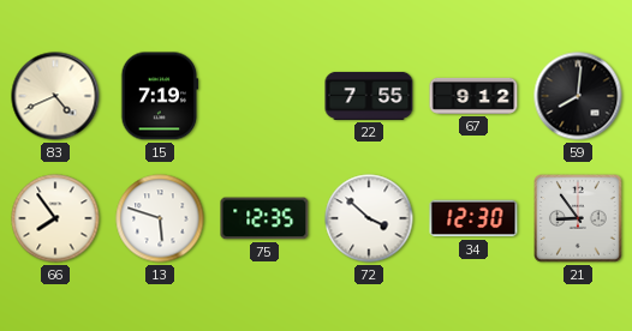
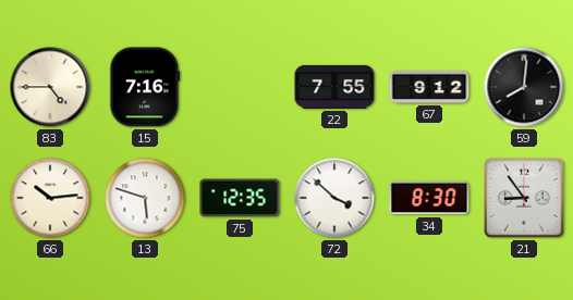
83: 4:41 -> 4:45
15: 7:19 -> 7:16
66: 7:54 -> 10:14
34: 12:30 -> 8:30
